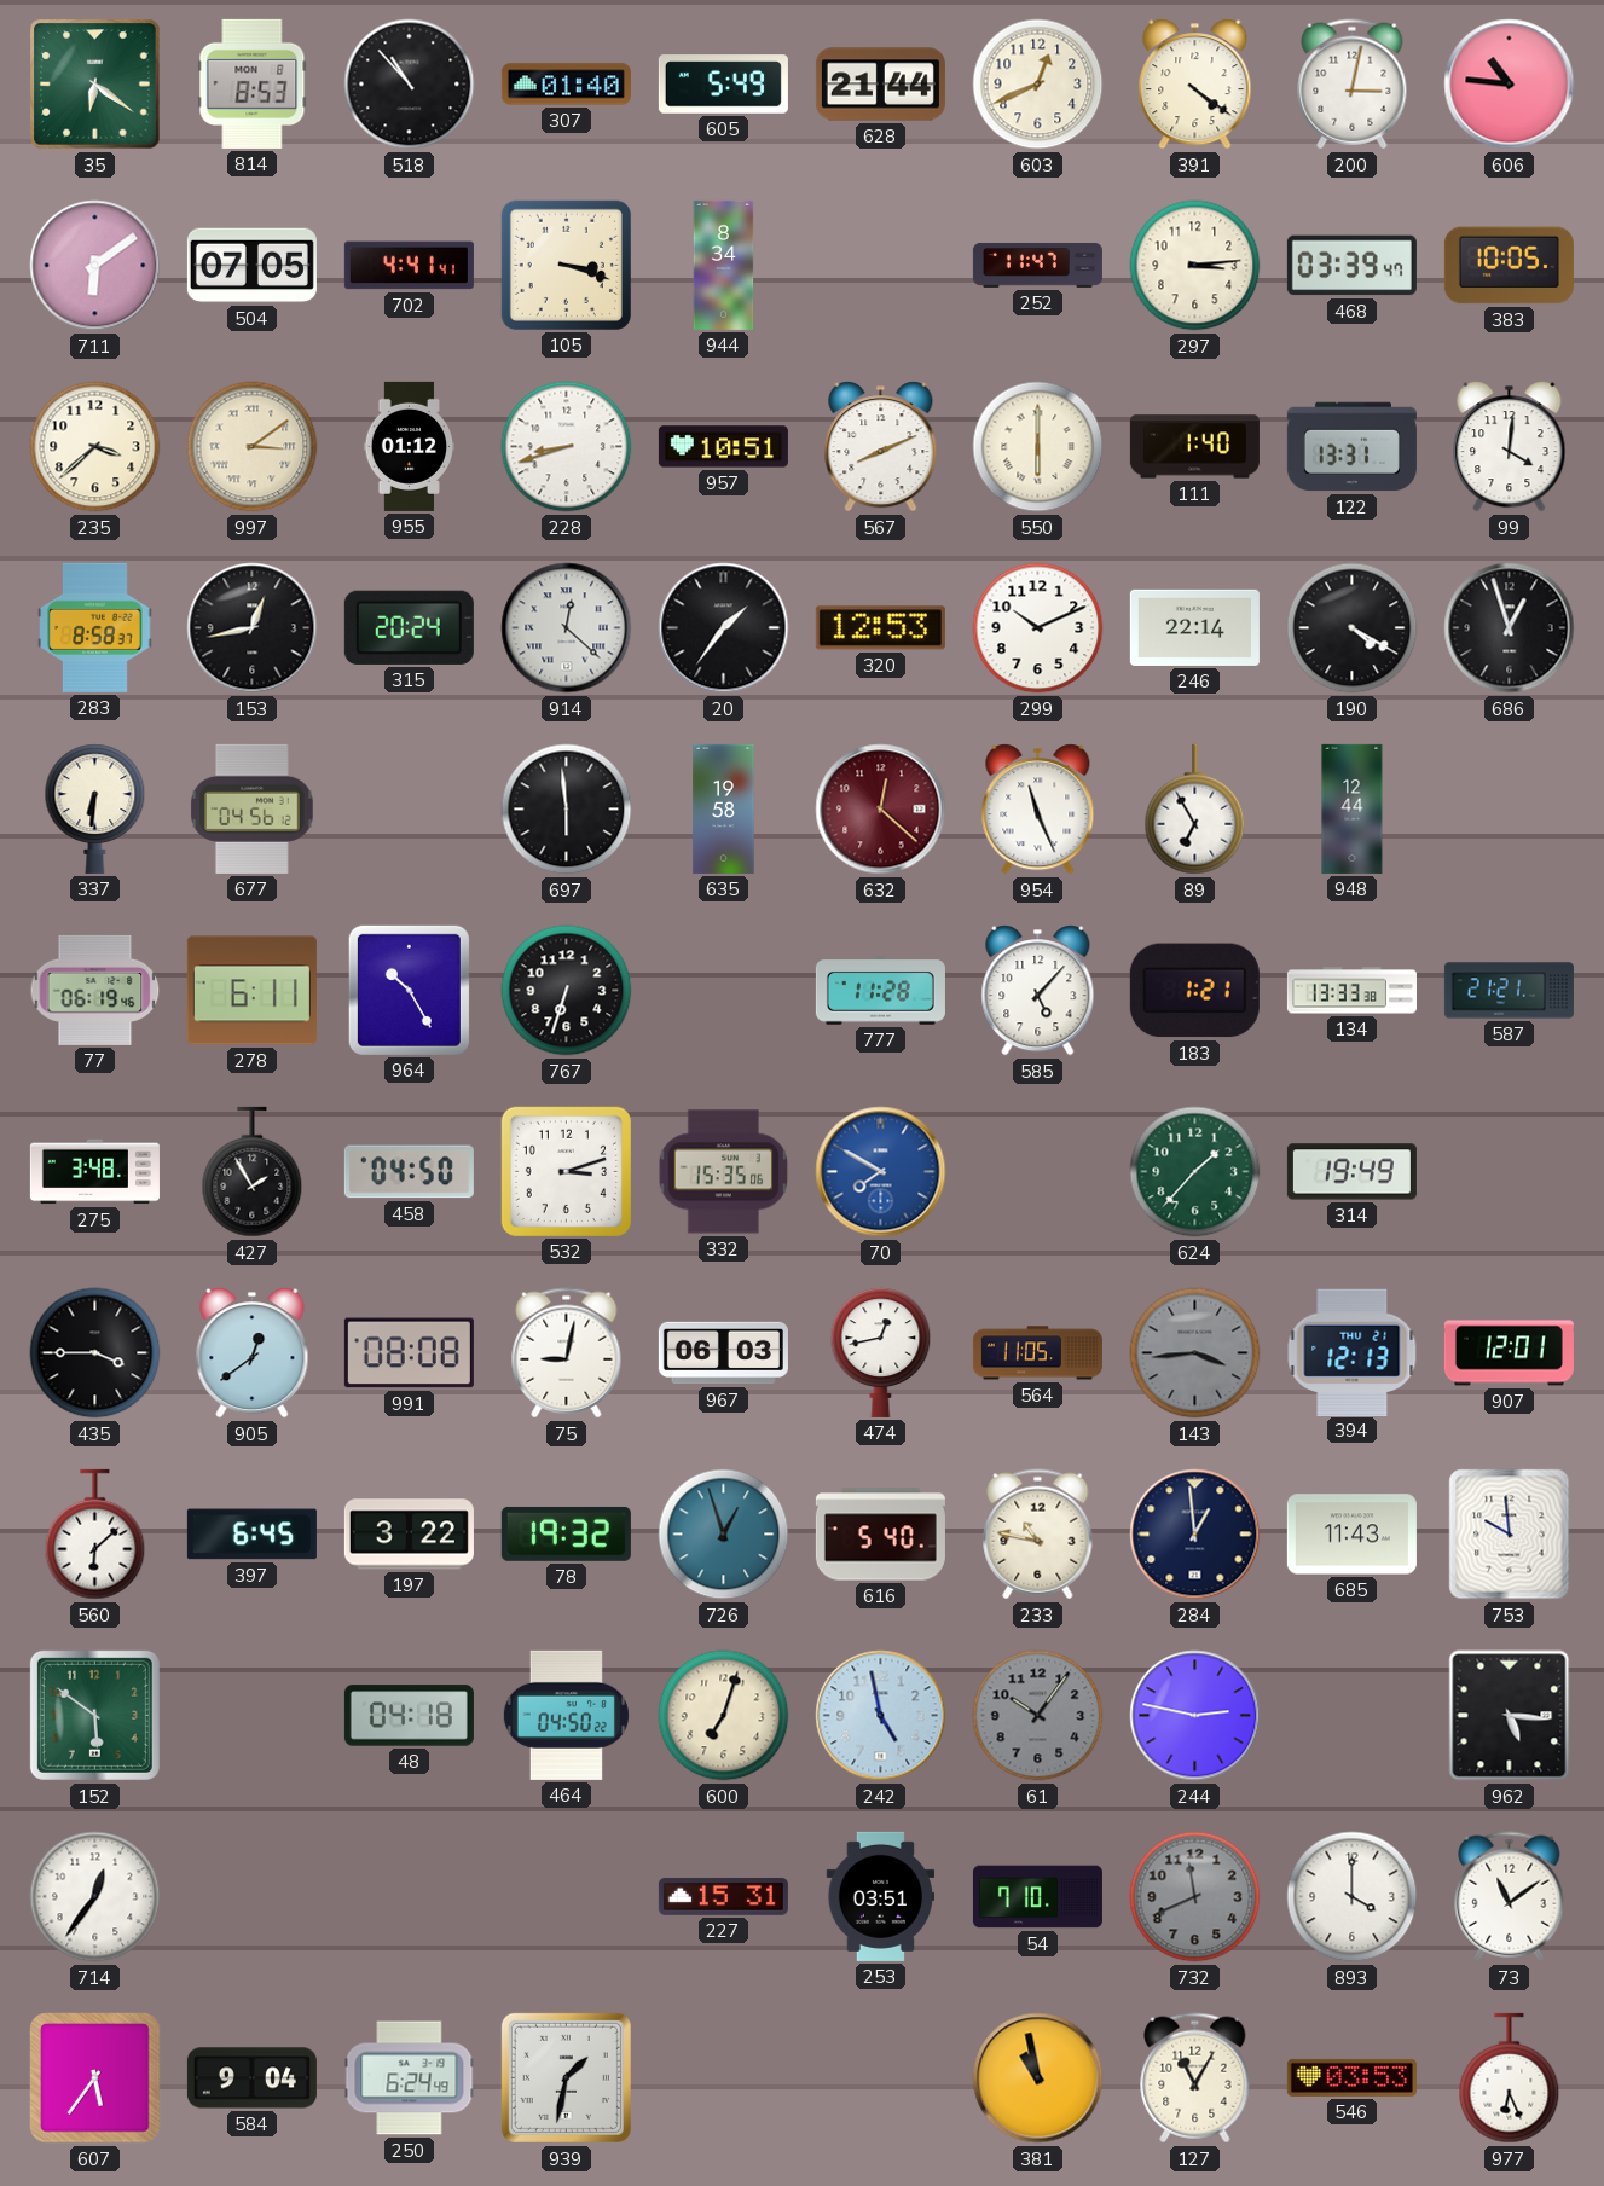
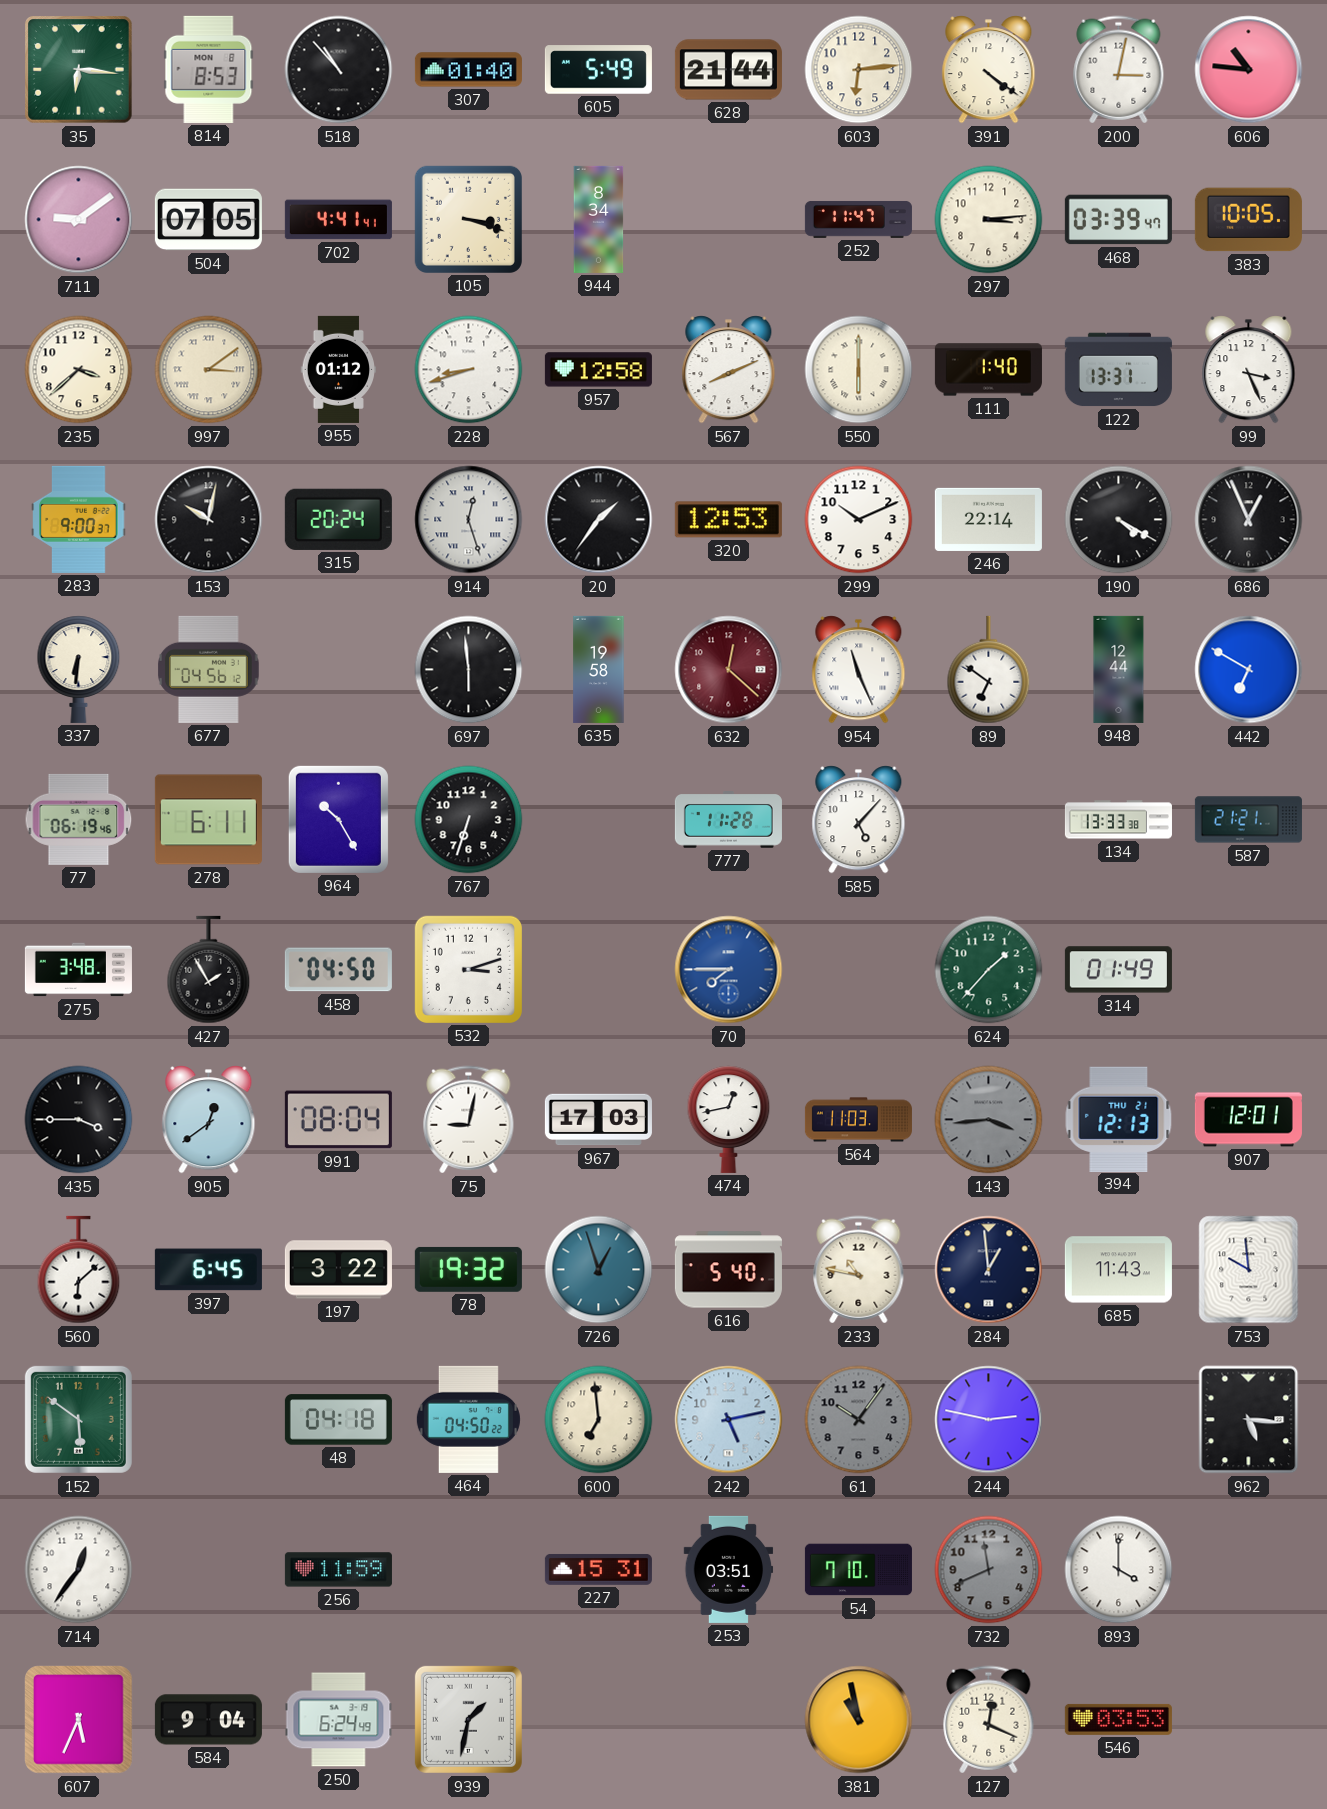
35: 6:21 -> 6:16
603: 12:41 -> 6:14
711: 6:09 -> 9:09
957: 10:51 -> 12:58
99: 4:01 -> 3:26
283: 8:58 -> 9:00
153: 12:43 -> 10:02
914: 12:22 -> 12:27
686: 12:57 -> 12:56
89: 6:55 -> 6:51
442: none -> 6:50
183: 1:21 -> none
332: 15:35 -> none
70: 7:50 -> 7:45
314: 19:49 -> 01:49
991: 08:08 -> 08:04
967: 06:03 -> 17:03
564: 11:05 -> 11:03
600: 7:03 -> 6:59
242: 4:58 -> 5:13
256: none -> 11:59
73: 11:09 -> none
607: 5:36 -> 5:34
127: 11:05 -> 12:19
977: 6:26 -> none
